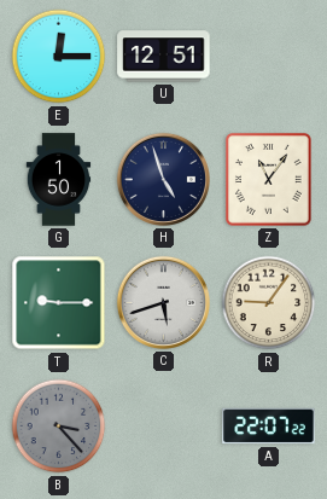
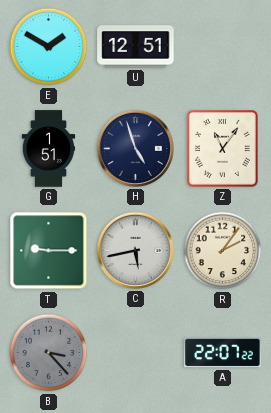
E: 12:15 -> 1:50
G: 1:50 -> 1:51
C: 5:42 -> 5:43
R: 9:06 -> 2:06
